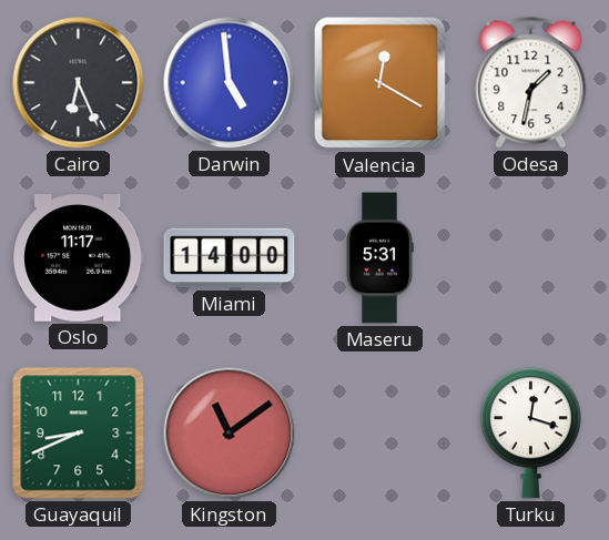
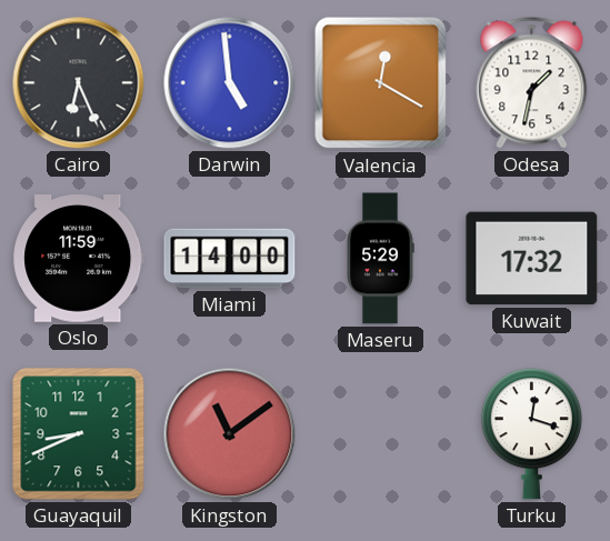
Oslo: 11:17 -> 11:59
Maseru: 5:31 -> 5:29
Kuwait: none -> 17:32
